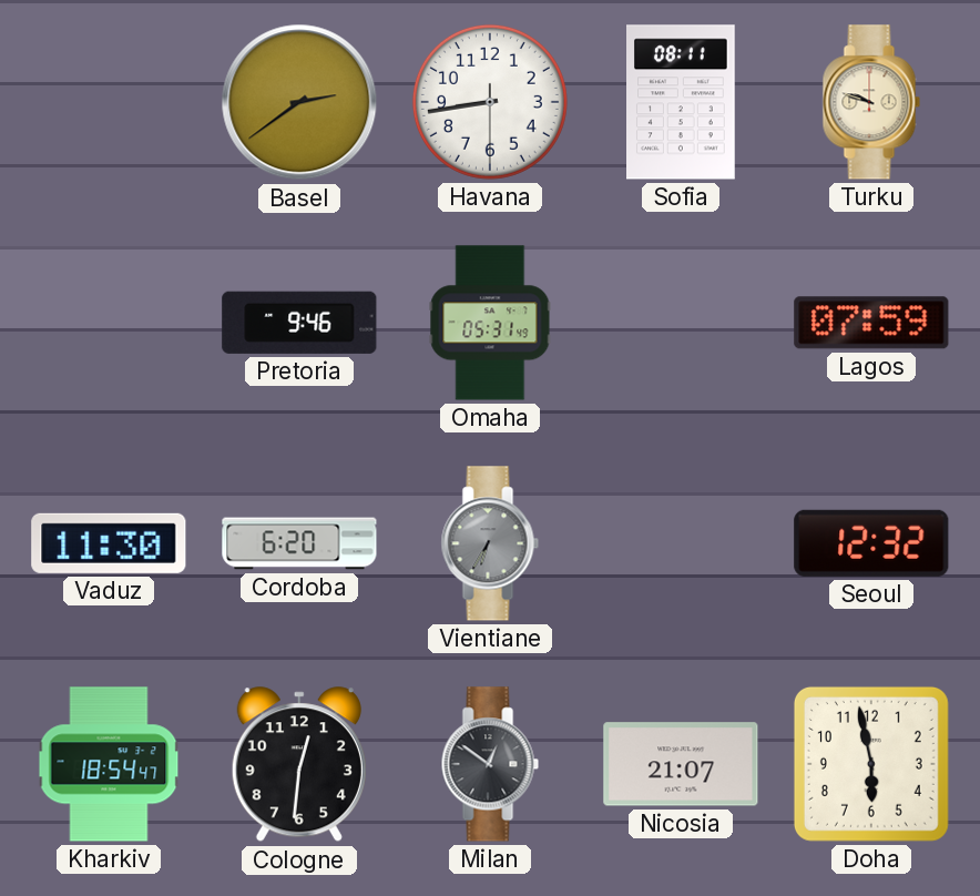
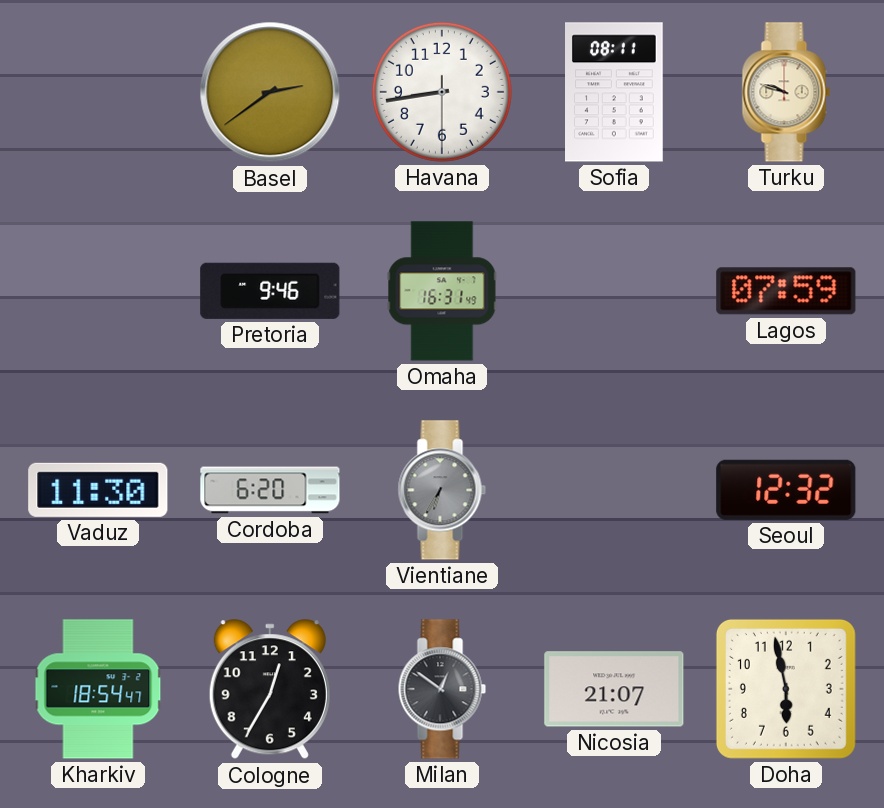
Omaha: 05:31 -> 16:31
Cologne: 12:31 -> 12:35
